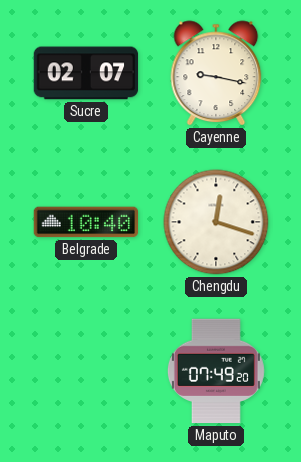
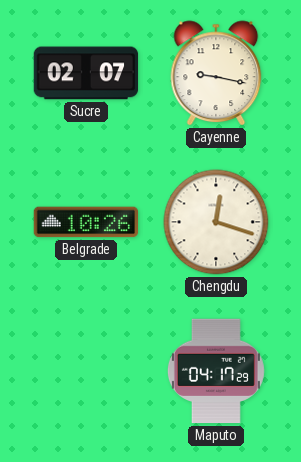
Belgrade: 10:40 -> 10:26
Maputo: 07:49 -> 04:17
